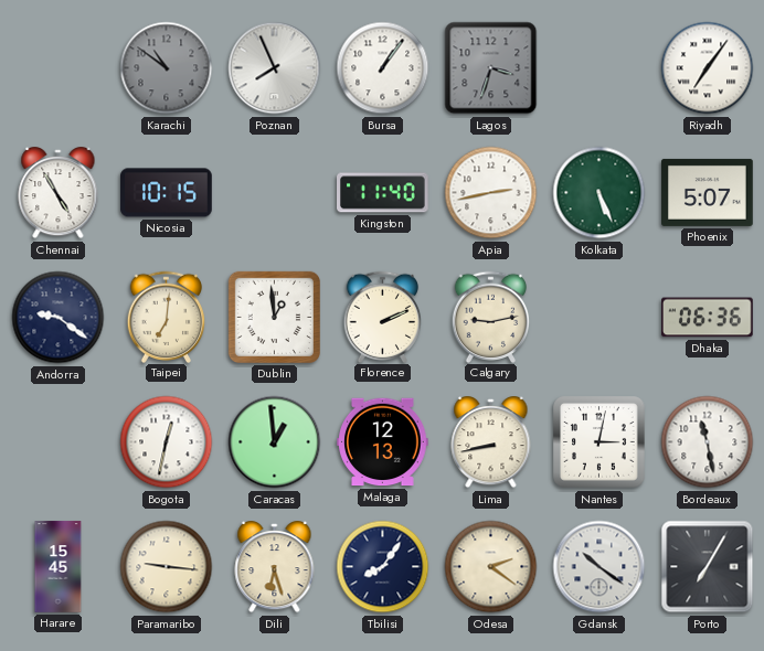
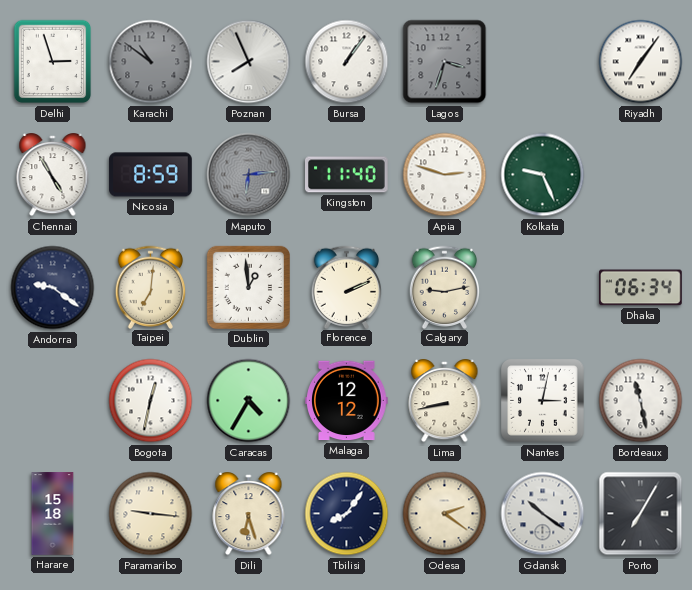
Delhi: none -> 2:57
Nicosia: 10:15 -> 8:59
Maputo: none -> 6:14
Apia: 2:43 -> 2:48
Kolkata: 5:26 -> 9:26
Phoenix: 5:07 -> none
Dhaka: 06:36 -> 06:34
Caracas: 12:59 -> 4:35
Malaga: 12:13 -> 12:12
Harare: 15:45 -> 15:18
